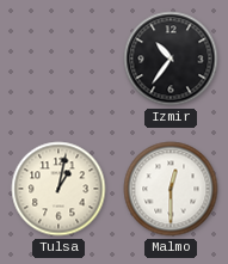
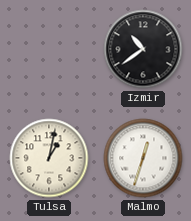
Izmir: 10:36 -> 10:39
Malmo: 12:30 -> 12:33
